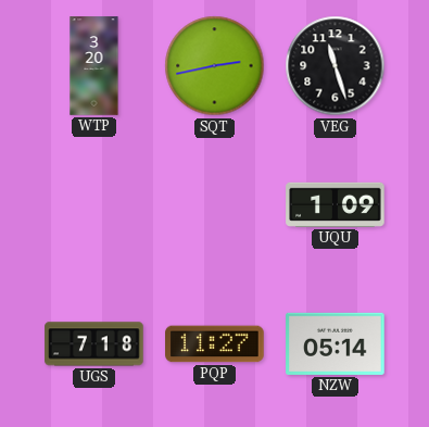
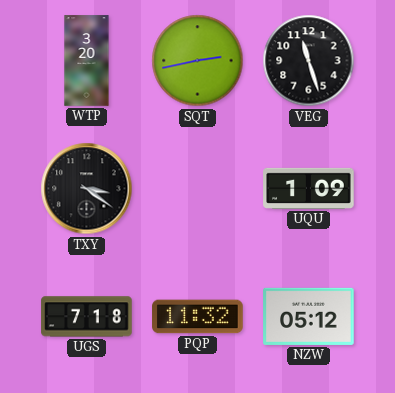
TXY: none -> 3:21
PQP: 11:27 -> 11:32
NZW: 05:14 -> 05:12
